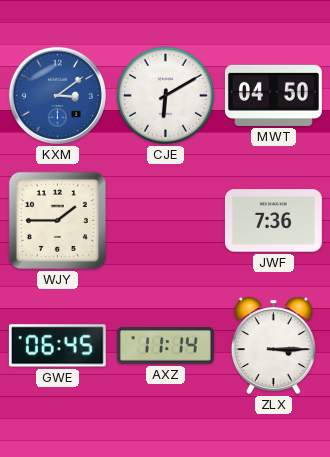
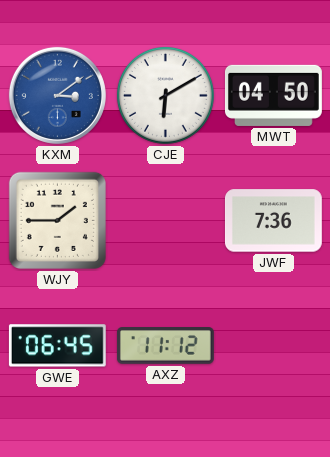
AXZ: 11:14 -> 11:12
ZLX: 3:15 -> none
